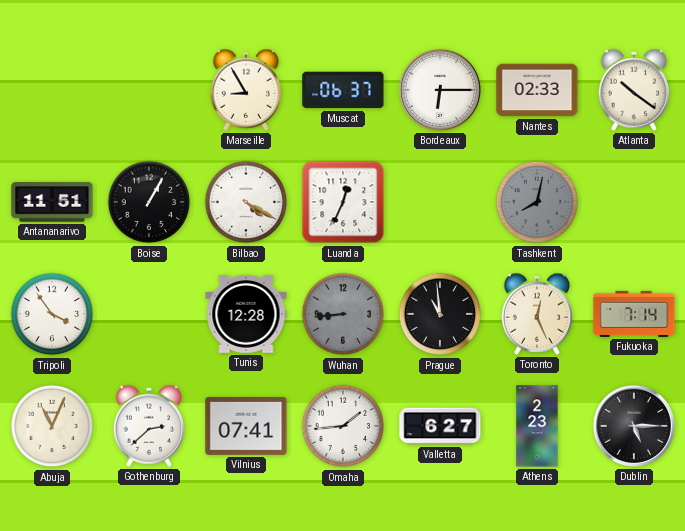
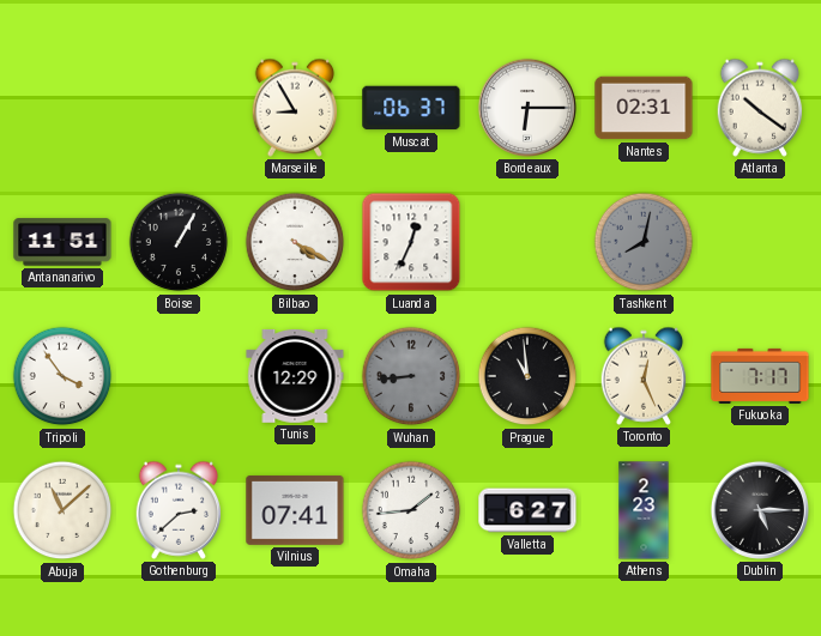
Nantes: 02:33 -> 02:31
Tunis: 12:28 -> 12:29
Fukuoka: 7:14 -> 7:17
Abuja: 11:04 -> 11:08
